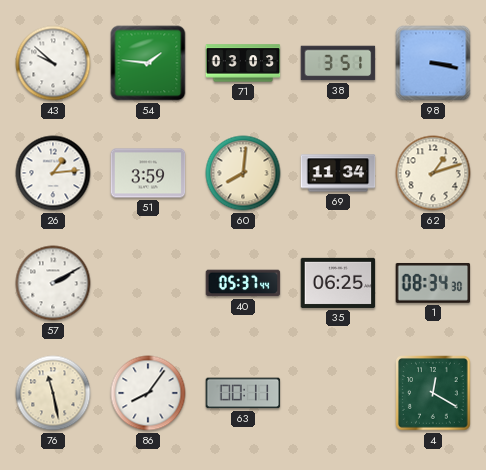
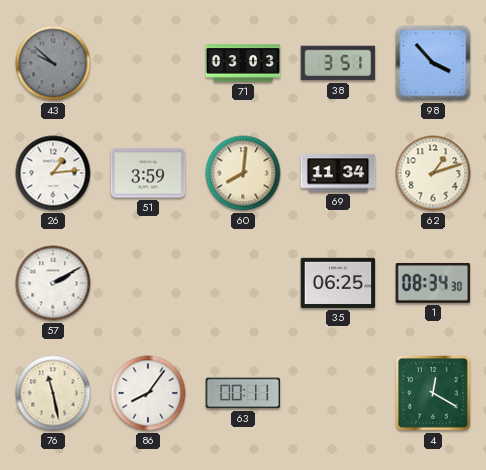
43 dial: white -> grey
54: 1:46 -> none
98: 3:17 -> 3:53
40: 05:37 -> none
